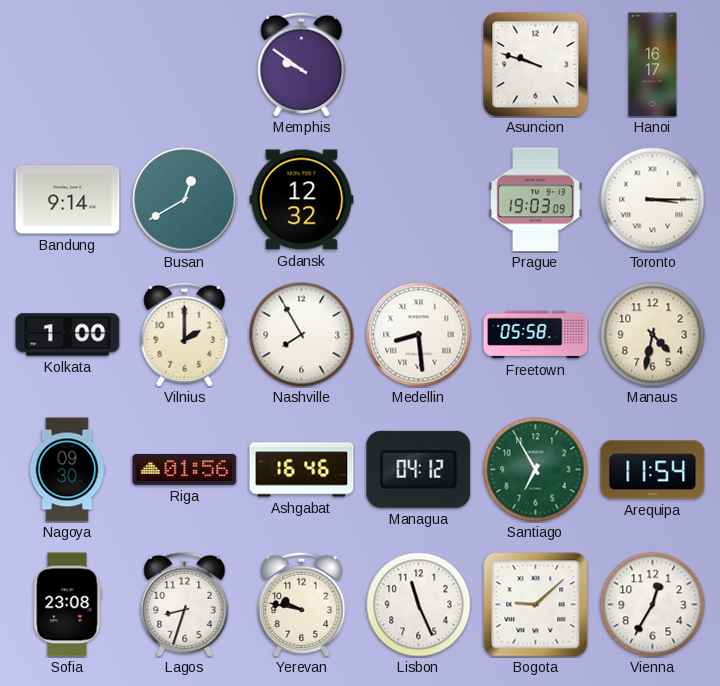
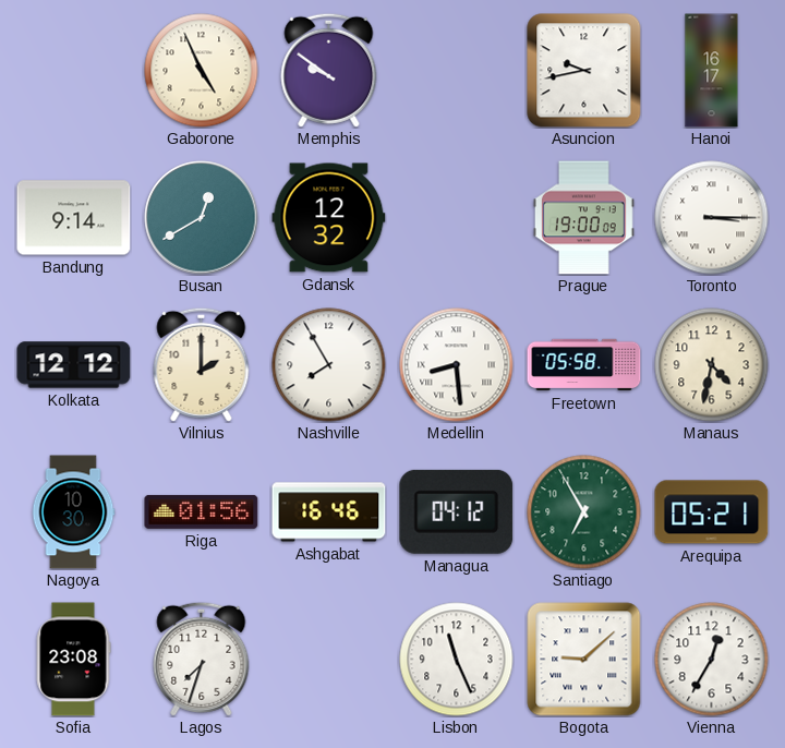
Gaborone: none -> 4:56
Asuncion: 9:48 -> 9:43
Prague: 19:03 -> 19:00
Kolkata: 1:00 -> 12:12
Nagoya: 09:30 -> 10:30
Arequipa: 11:54 -> 05:21
Lagos: 8:33 -> 7:33
Yerevan: 9:47 -> none
